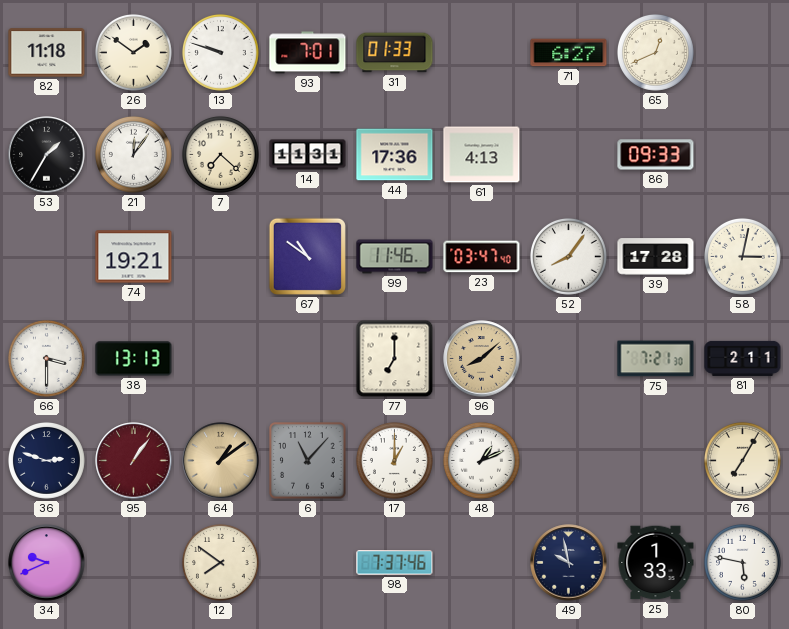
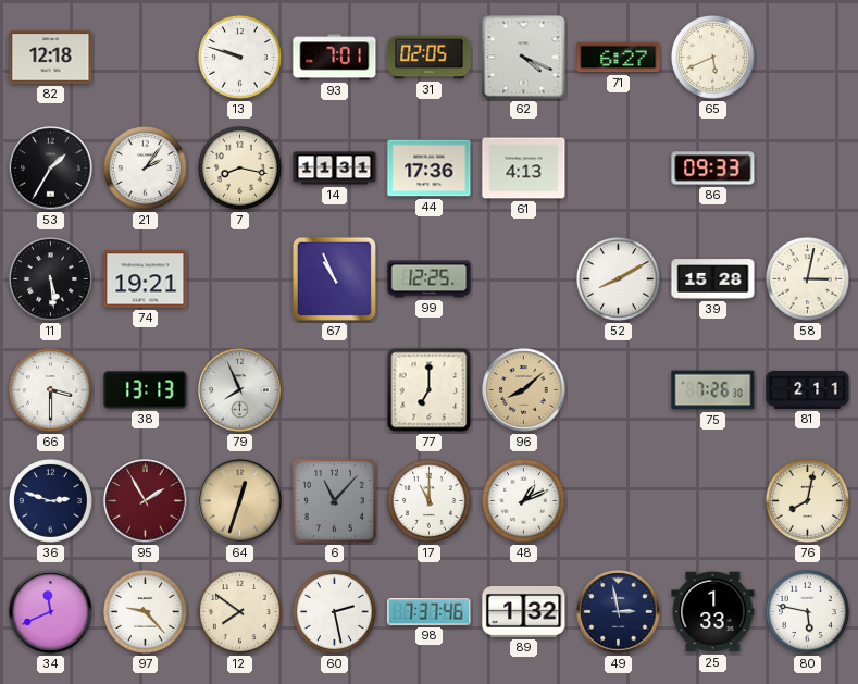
82: 11:18 -> 12:18
26: 1:51 -> none
31: 01:33 -> 02:05
62: none -> 4:19
65: 12:41 -> 5:41
21: 12:06 -> 2:06
7: 7:22 -> 8:17
11: none -> 5:29
67: 10:51 -> 10:56
99: 11:46 -> 12:25
23: 03:47 -> none
52: 8:06 -> 8:10
39: 17:28 -> 15:28
79: none -> 7:56
75: 7:21 -> 7:26
95: 1:06 -> 1:55
64: 1:09 -> 12:33
17: 1:00 -> 11:00
76: 7:05 -> 8:02
34: 9:41 -> 11:41
97: none -> 9:23
60: none -> 2:28
89: none -> 1:32
49: 9:58 -> 2:58
